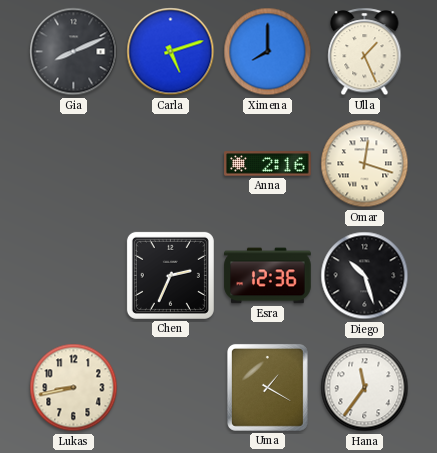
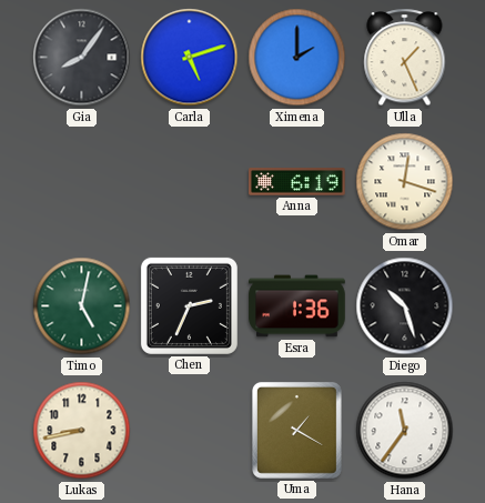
Gia: 8:11 -> 8:06
Ximena: 8:00 -> 2:00
Anna: 2:16 -> 6:19
Timo: none -> 5:02
Esra: 12:36 -> 1:36
